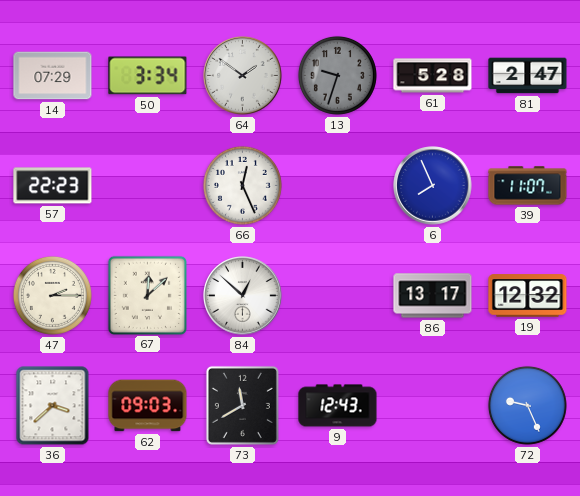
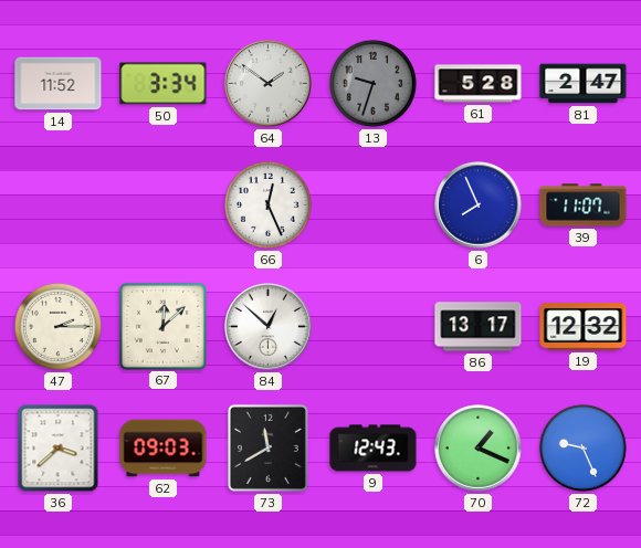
14: 07:29 -> 11:52
57: 22:23 -> none
70: none -> 1:19
